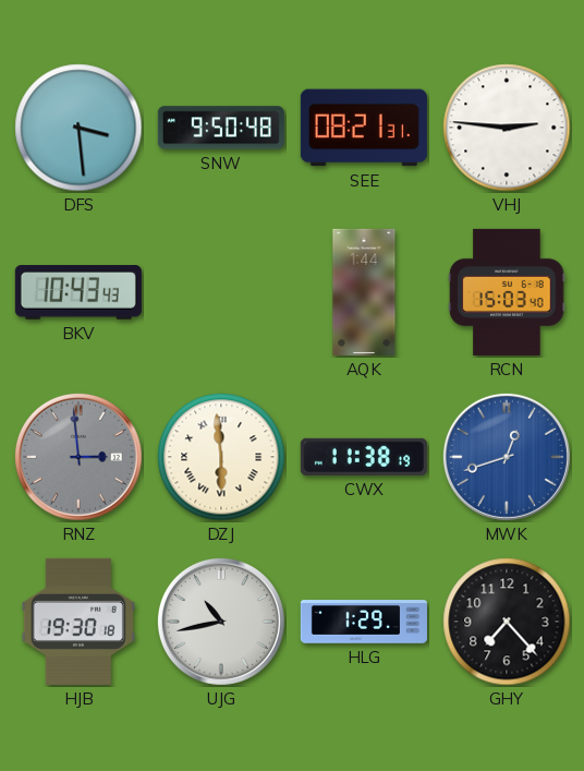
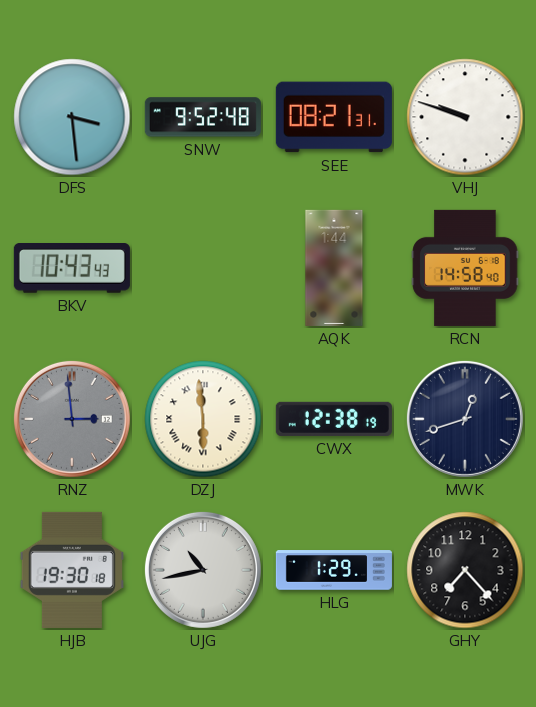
SNW: 9:50 -> 9:52
VHJ: 2:46 -> 9:48
RCN: 15:03 -> 14:58
CWX: 11:38 -> 12:38
MWK dial: blue -> navy
